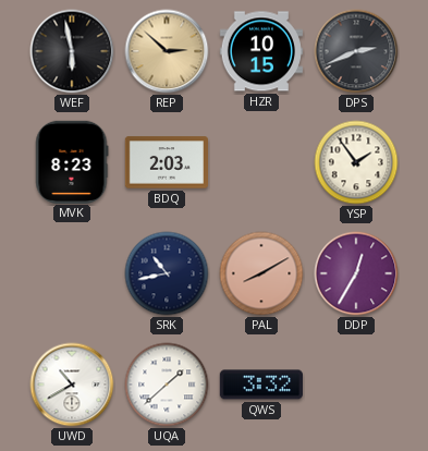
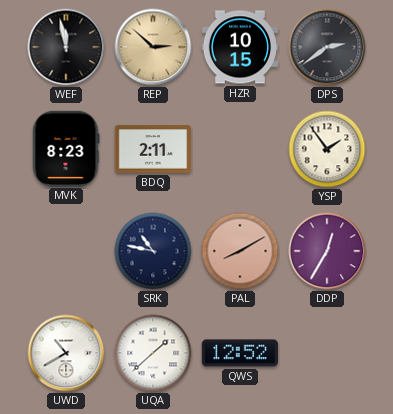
WEF: 5:58 -> 11:58
DPS: 2:41 -> 2:39
BDQ: 2:03 -> 2:11
SRK: 10:43 -> 10:47
QWS: 3:32 -> 12:52
